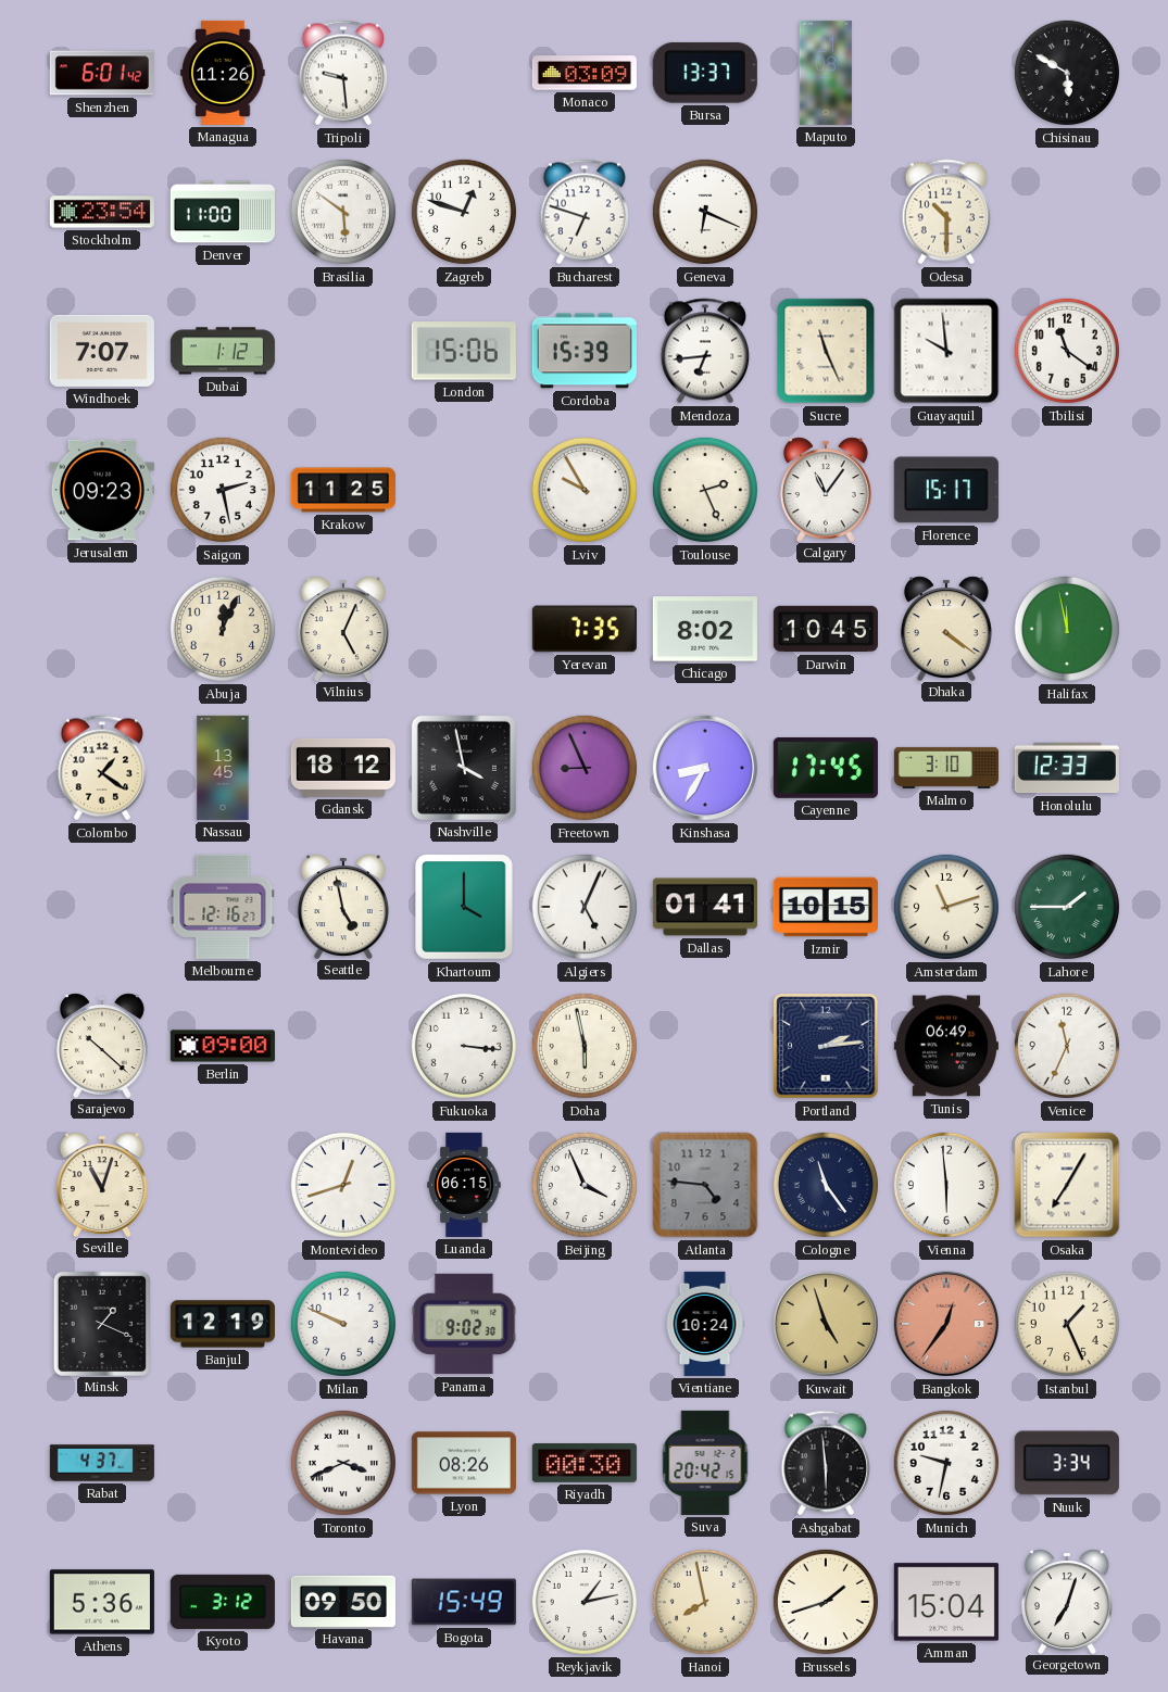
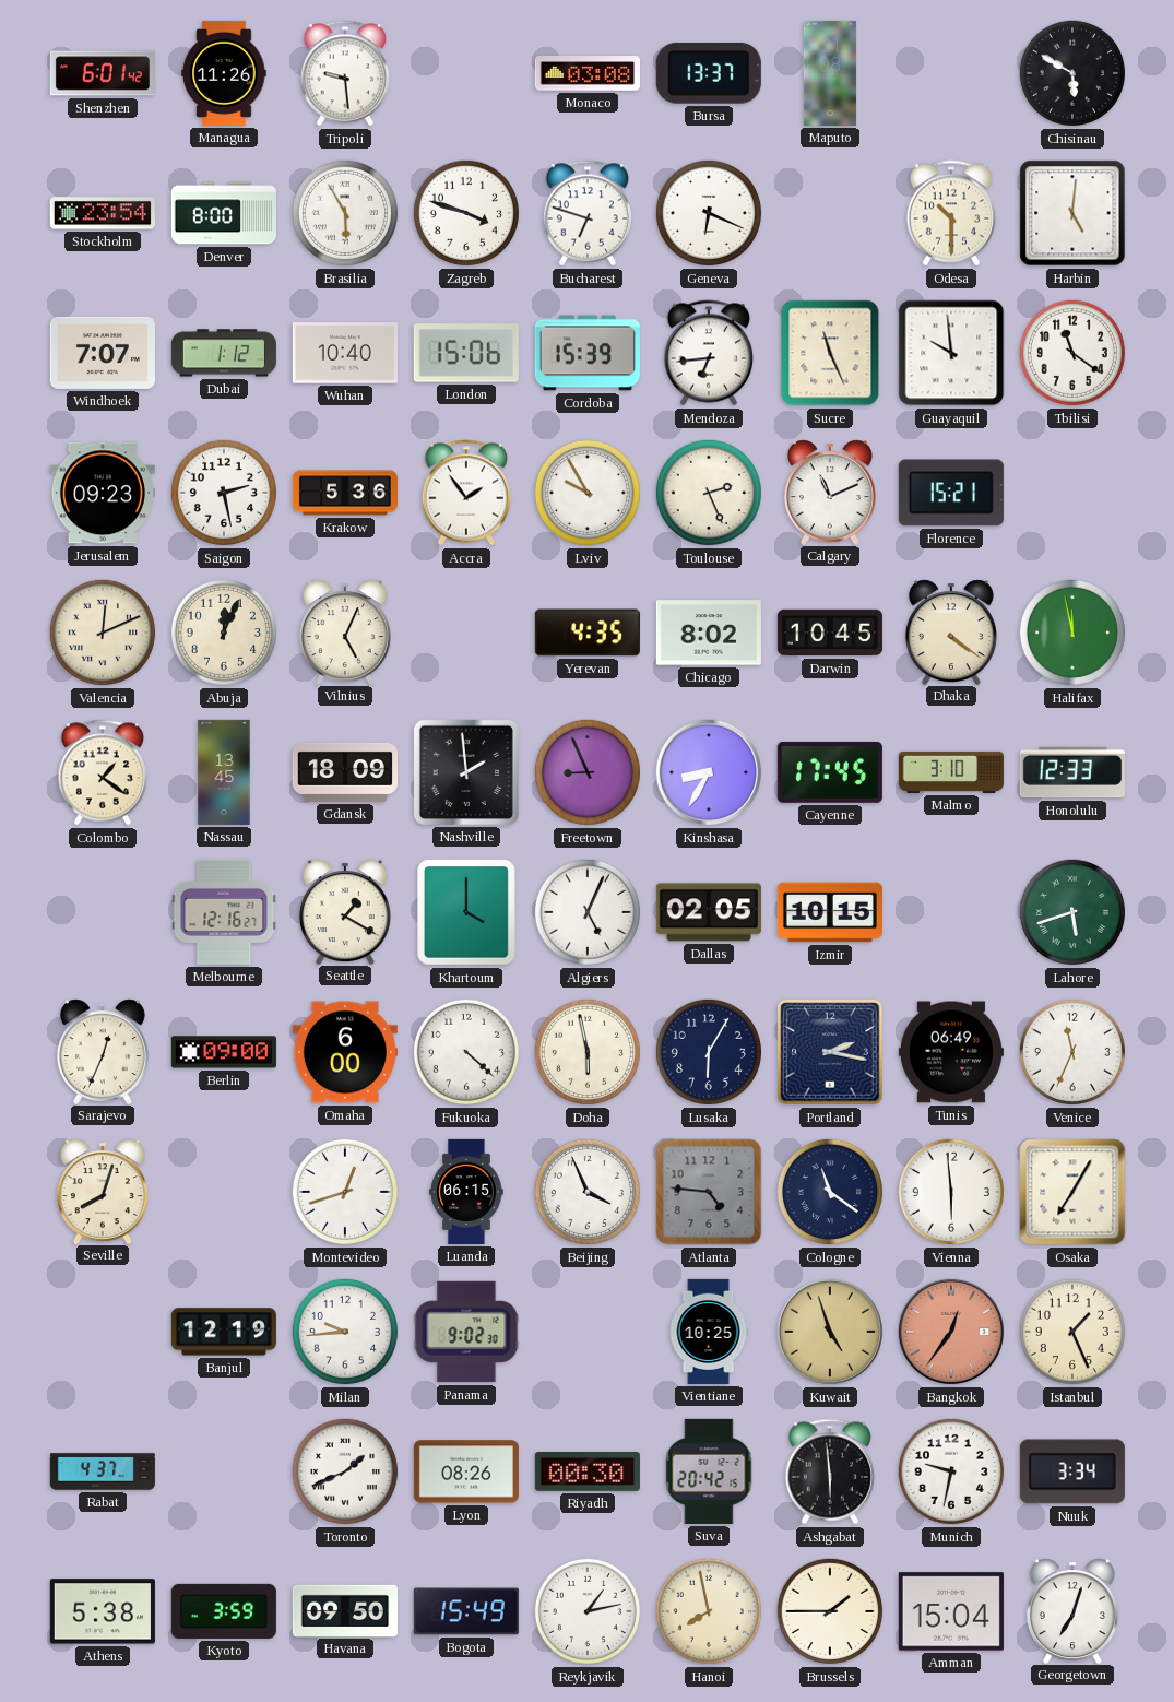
Monaco: 03:09 -> 03:08
Denver: 11:00 -> 8:00
Brasilia: 5:51 -> 5:55
Zagreb: 12:48 -> 3:48
Harbin: none -> 5:01
Wuhan: none -> 10:40
Krakow: 11:25 -> 5:36
Accra: none -> 1:54
Calgary: 11:06 -> 11:11
Florence: 15:17 -> 15:21
Valencia: none -> 12:11
Yerevan: 7:35 -> 4:35
Gdansk: 18:12 -> 18:09
Nashville: 3:58 -> 1:59
Seattle: 4:58 -> 1:20
Dallas: 01:41 -> 02:05
Amsterdam: 11:12 -> none
Lahore: 1:45 -> 5:42
Sarajevo: 10:22 -> 12:34
Omaha: none -> 6:00
Fukuoka: 3:16 -> 4:22
Lusaka: none -> 6:05
Portland: 2:14 -> 2:17
Seville: 11:03 -> 8:03
Cologne: 11:24 -> 11:21
Minsk: 1:19 -> none
Milan: 9:49 -> 9:44
Vientiane: 10:24 -> 10:25
Toronto: 3:41 -> 1:41
Athens: 5:36 -> 5:38
Kyoto: 3:12 -> 3:59
Brussels: 1:42 -> 1:45
